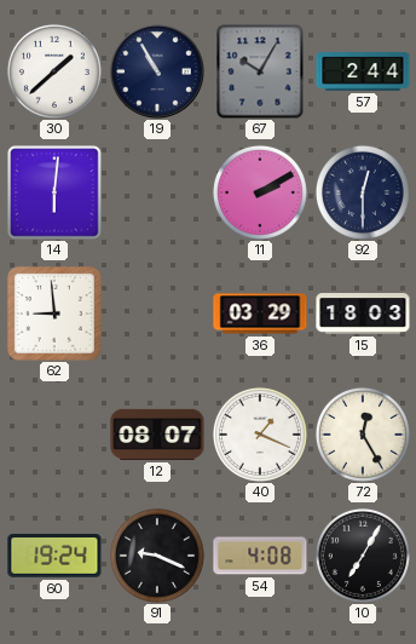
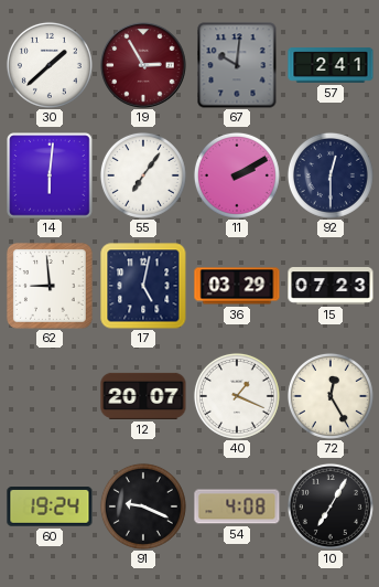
19: 10:55 -> 2:55
19 dial: navy -> burgundy
67: 10:05 -> 10:01
57: 2:44 -> 2:41
55: none -> 7:06
17: none -> 5:02
15: 18:03 -> 07:23
12: 08:07 -> 20:07
